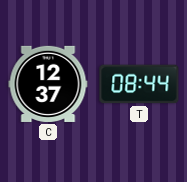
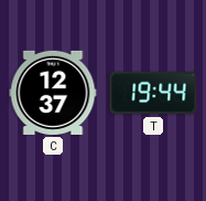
T: 08:44 -> 19:44
